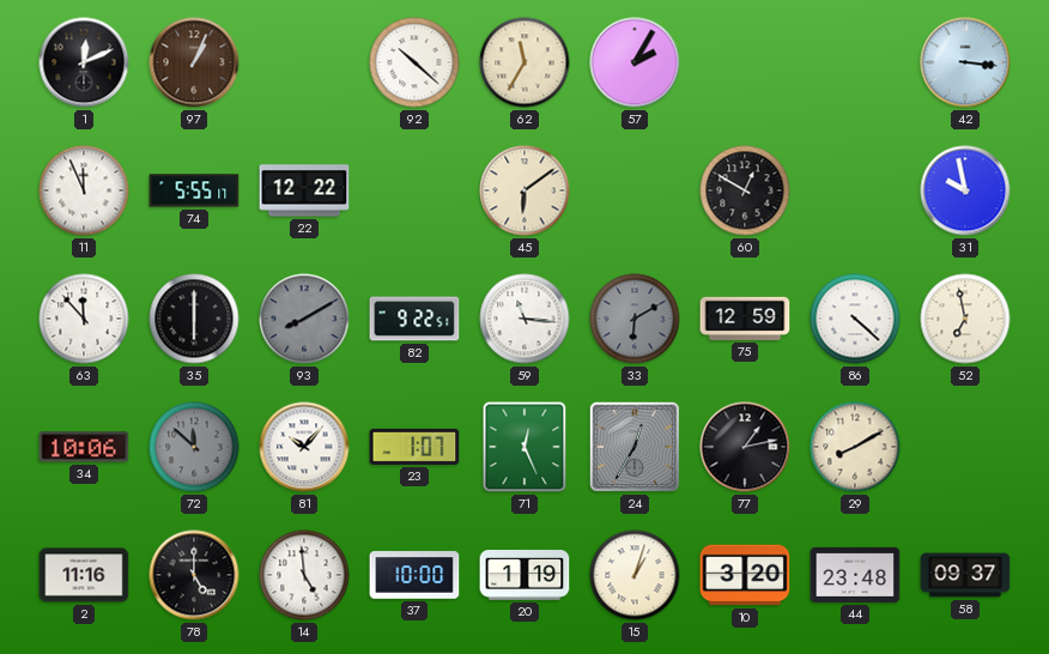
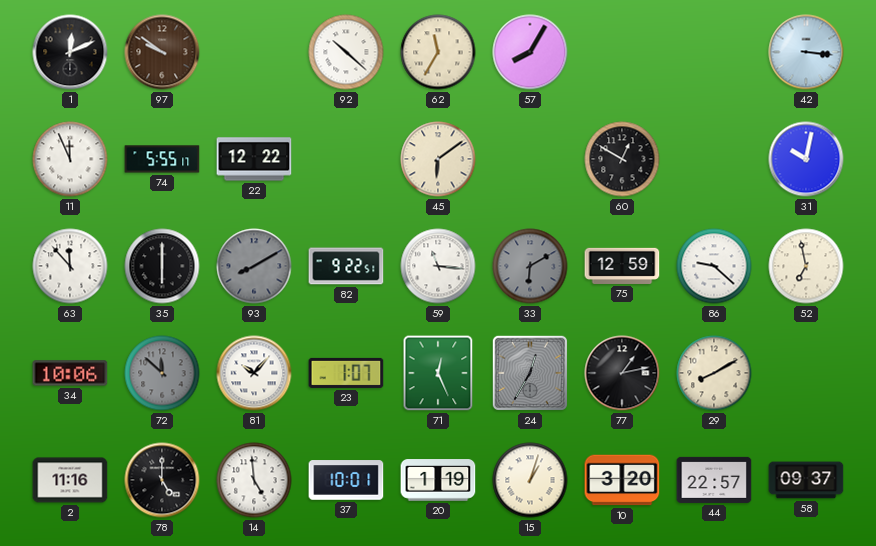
97: 1:04 -> 9:51
57: 2:05 -> 8:05
31: 9:58 -> 10:02
86: 4:22 -> 9:22
37: 10:00 -> 10:01
44: 23:48 -> 22:57
